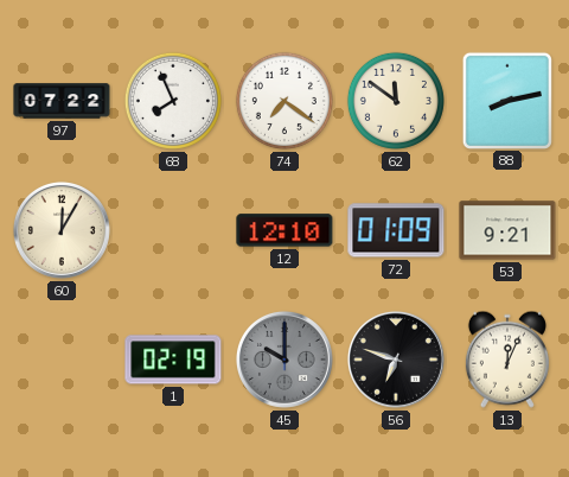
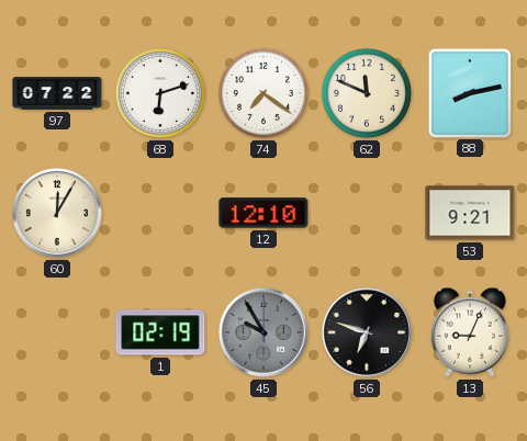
68: 7:56 -> 6:12
62: 11:51 -> 11:49
72: 01:09 -> none
45: 10:00 -> 9:55
13: 12:04 -> 9:04
